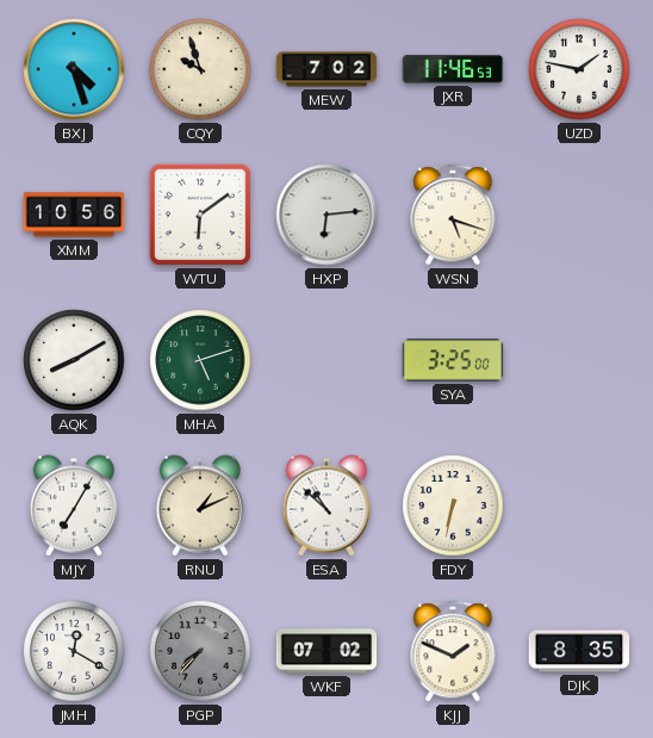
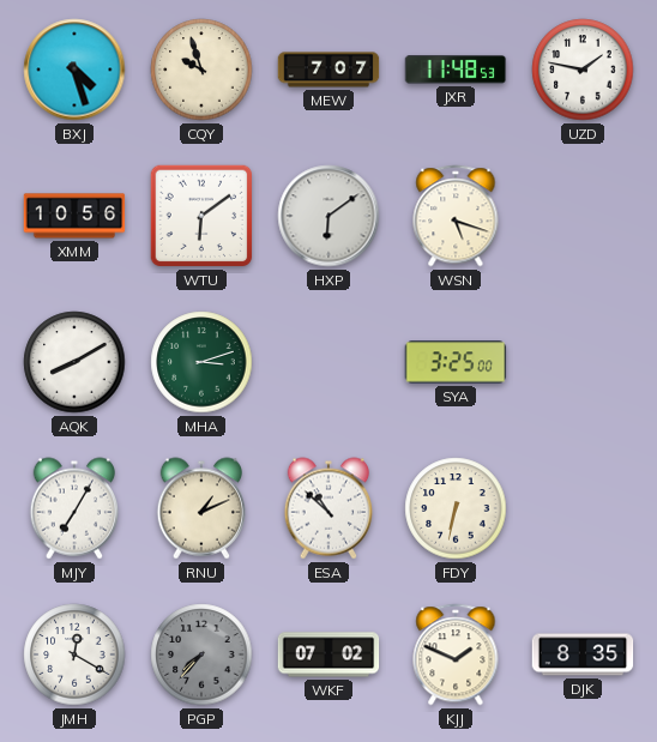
MEW: 7:02 -> 7:07
JXR: 11:46 -> 11:48
HXP: 6:14 -> 6:09
MHA: 5:12 -> 3:12
